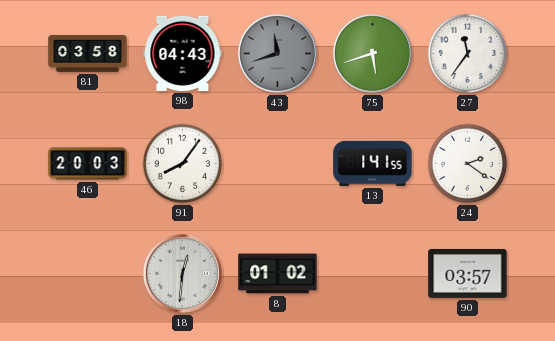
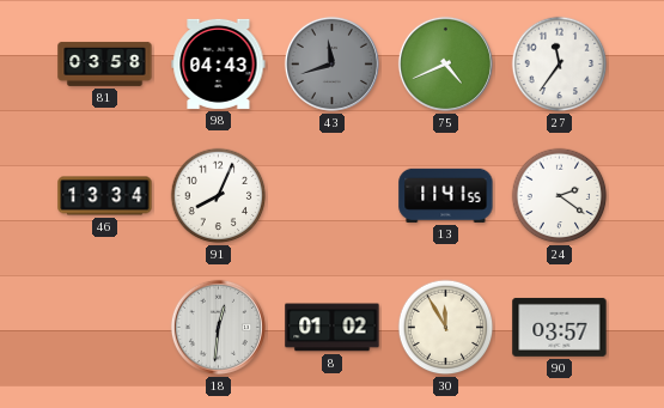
75: 5:42 -> 4:41
46: 20:03 -> 13:34
91: 8:06 -> 8:04
13: 1:41 -> 11:41
30: none -> 11:55
